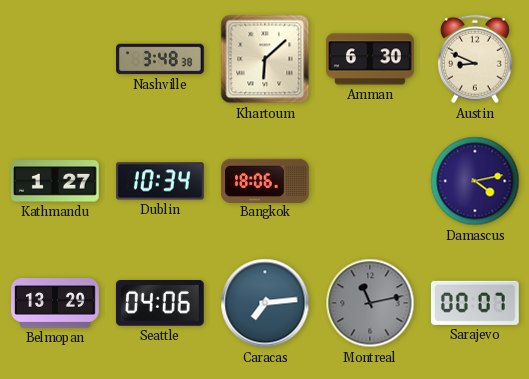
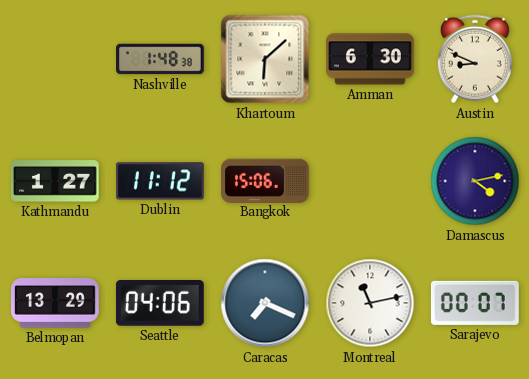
Nashville: 3:48 -> 1:48
Dublin: 10:34 -> 11:12
Bangkok: 18:06 -> 15:06
Caracas: 7:14 -> 7:19
Montreal dial: grey -> white
